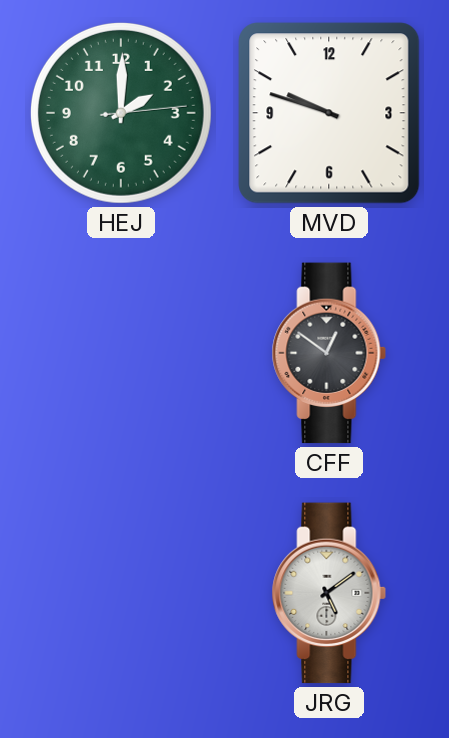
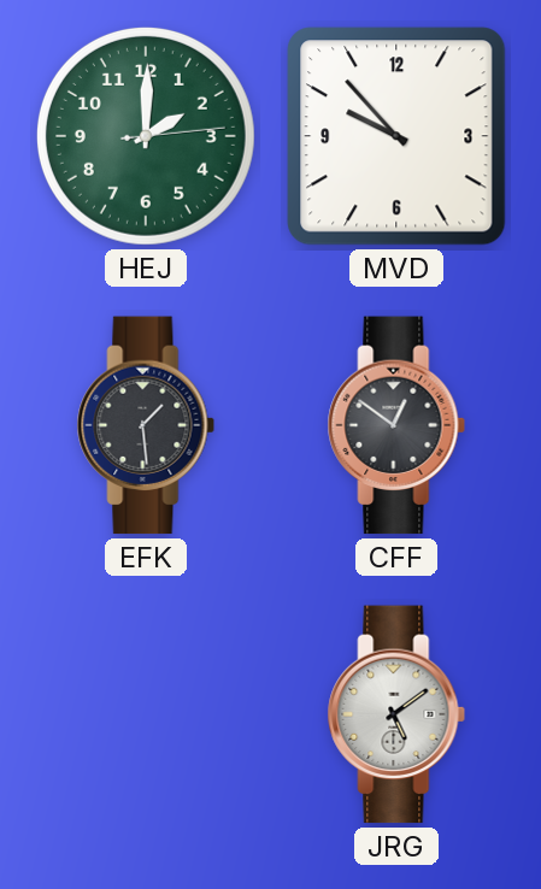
MVD: 9:48 -> 9:53
EFK: none -> 1:29
